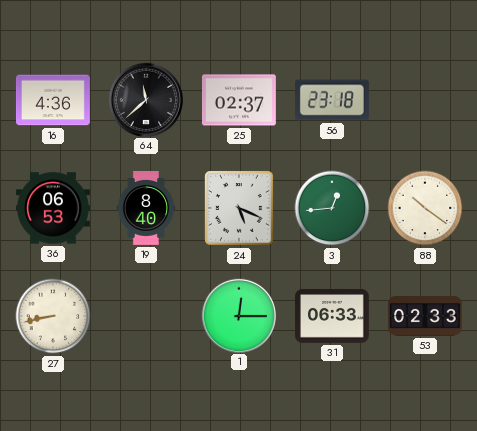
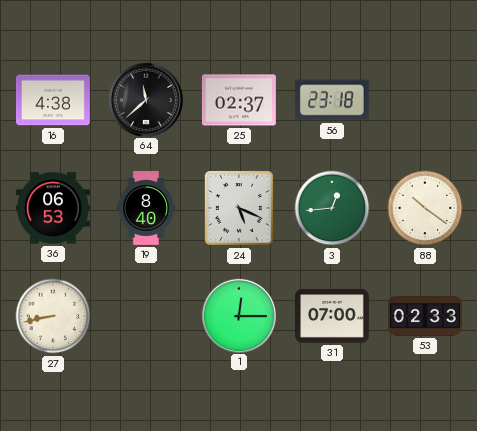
16: 4:36 -> 4:38
31: 06:33 -> 07:00
